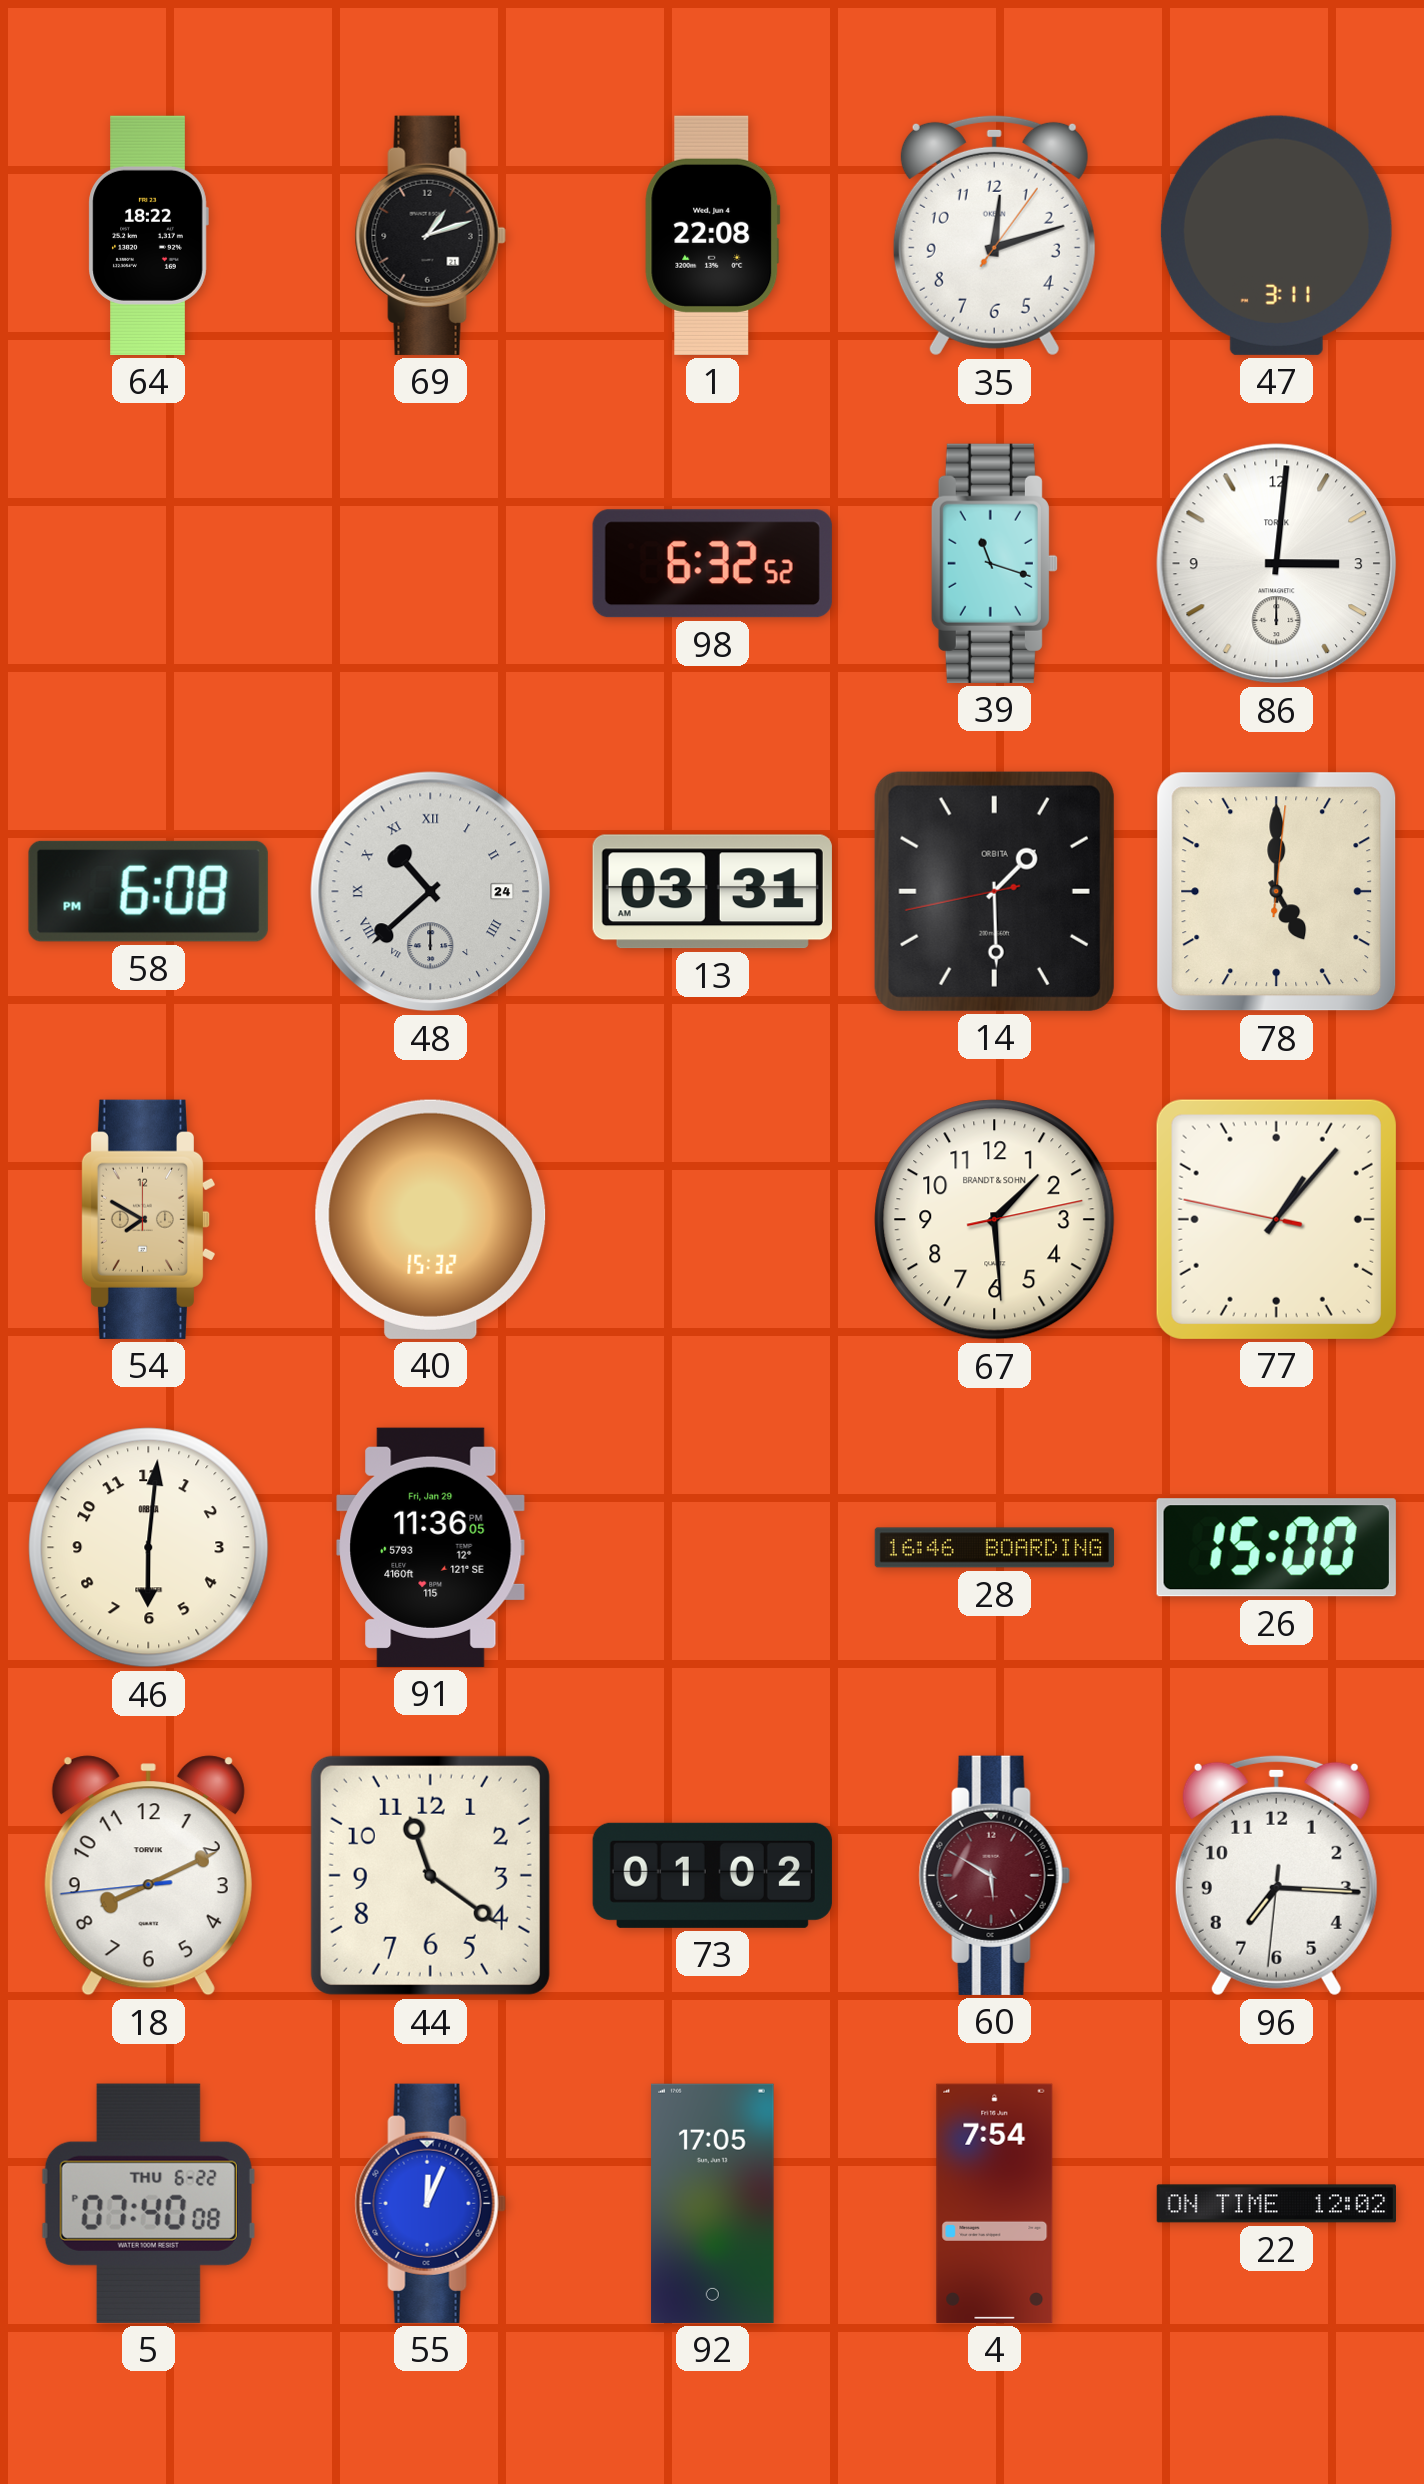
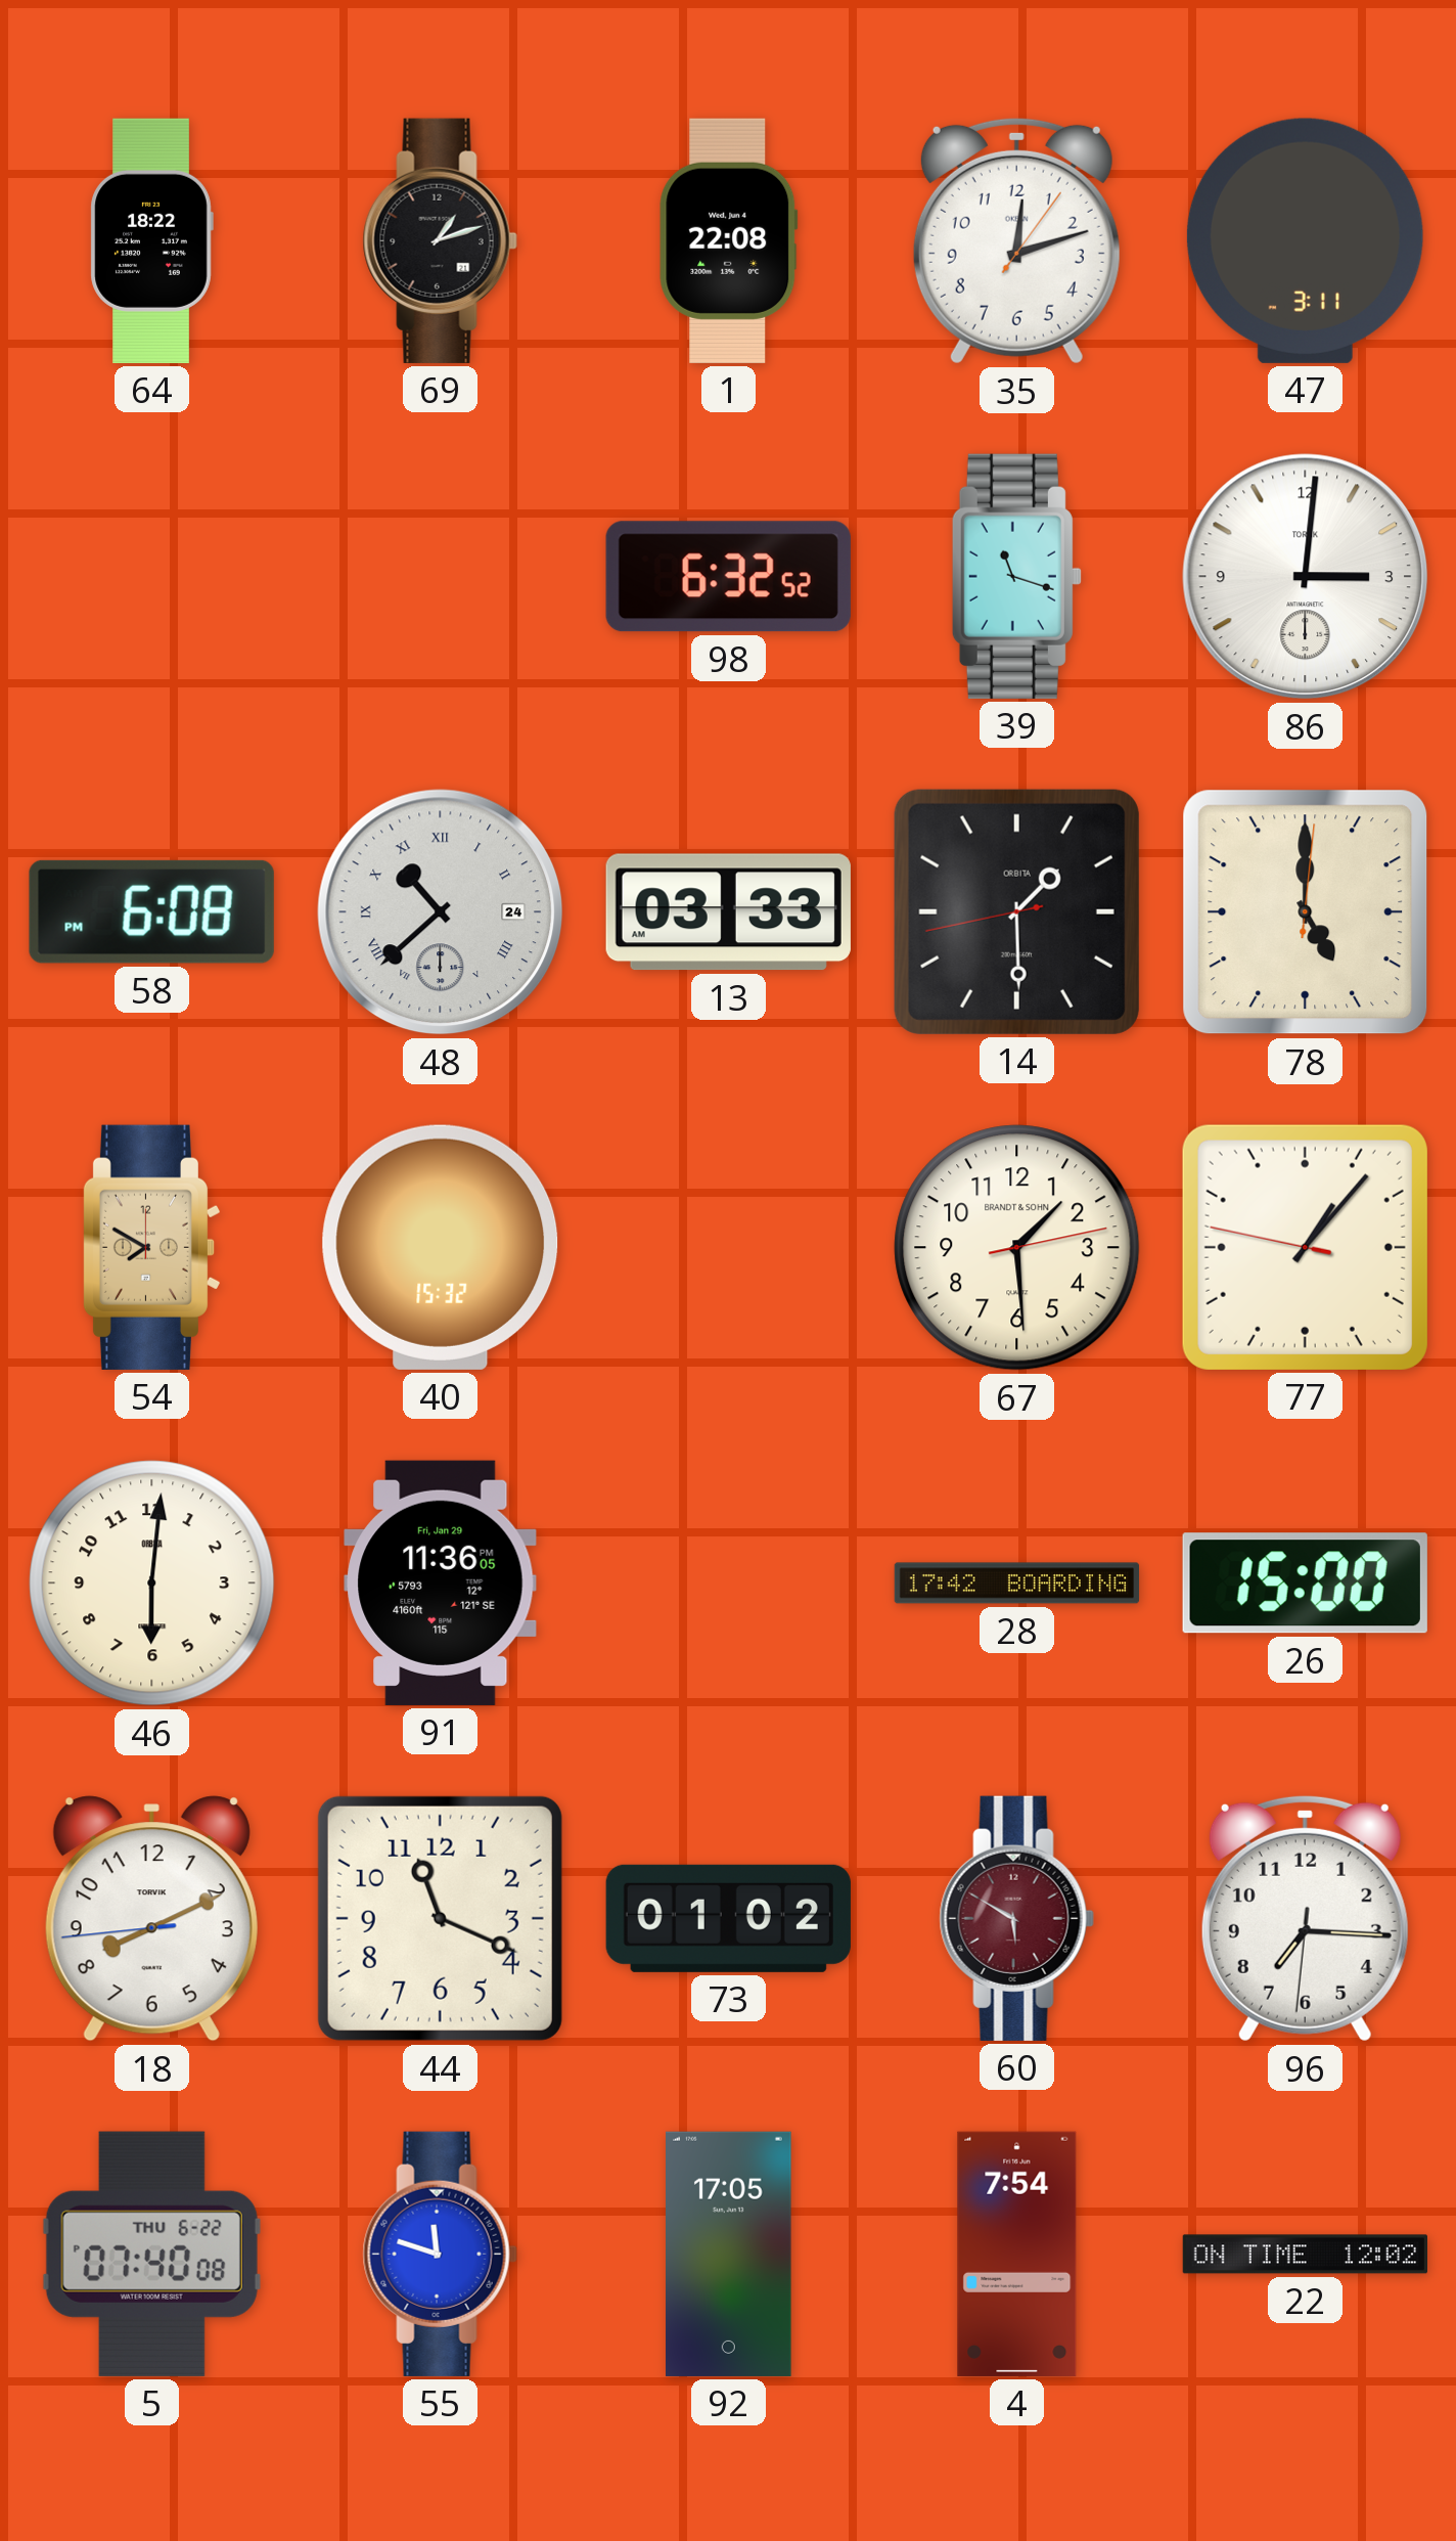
13: 03:31 -> 03:33
28: 16:46 -> 17:42
44: 11:21 -> 11:19
55: 12:04 -> 11:48
